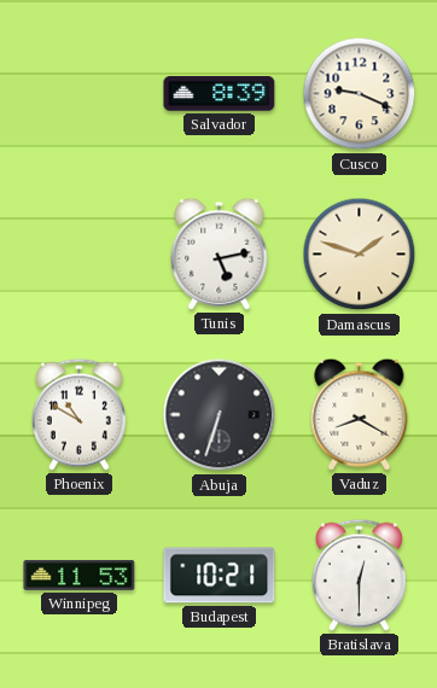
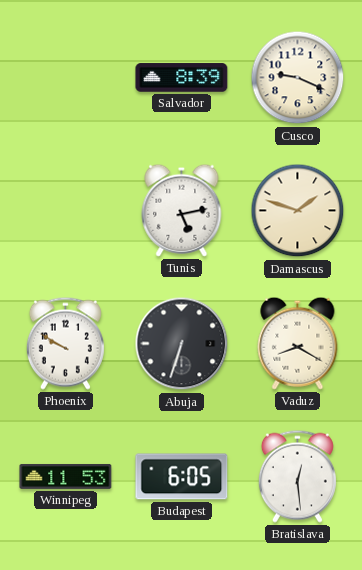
Phoenix: 10:50 -> 9:50
Budapest: 10:21 -> 6:05
Bratislava: 12:30 -> 12:29
